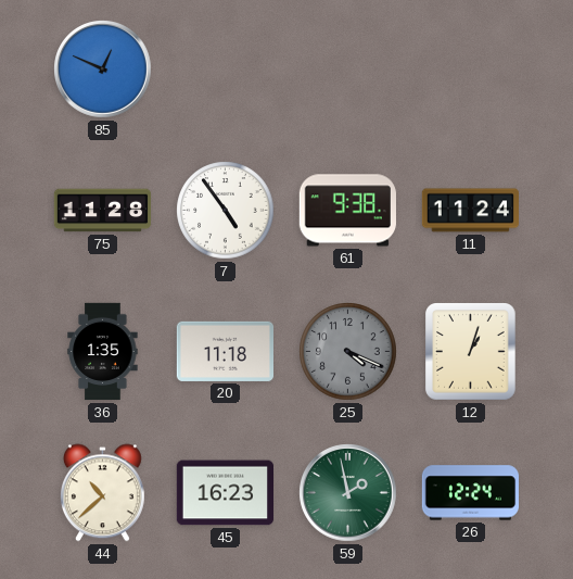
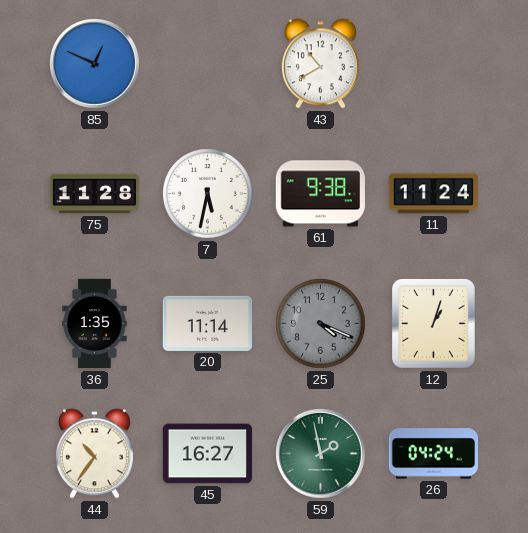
43: none -> 10:40
7: 4:54 -> 5:32
20: 11:18 -> 11:14
44: 10:38 -> 10:36
45: 16:23 -> 16:27
26: 12:24 -> 04:24
